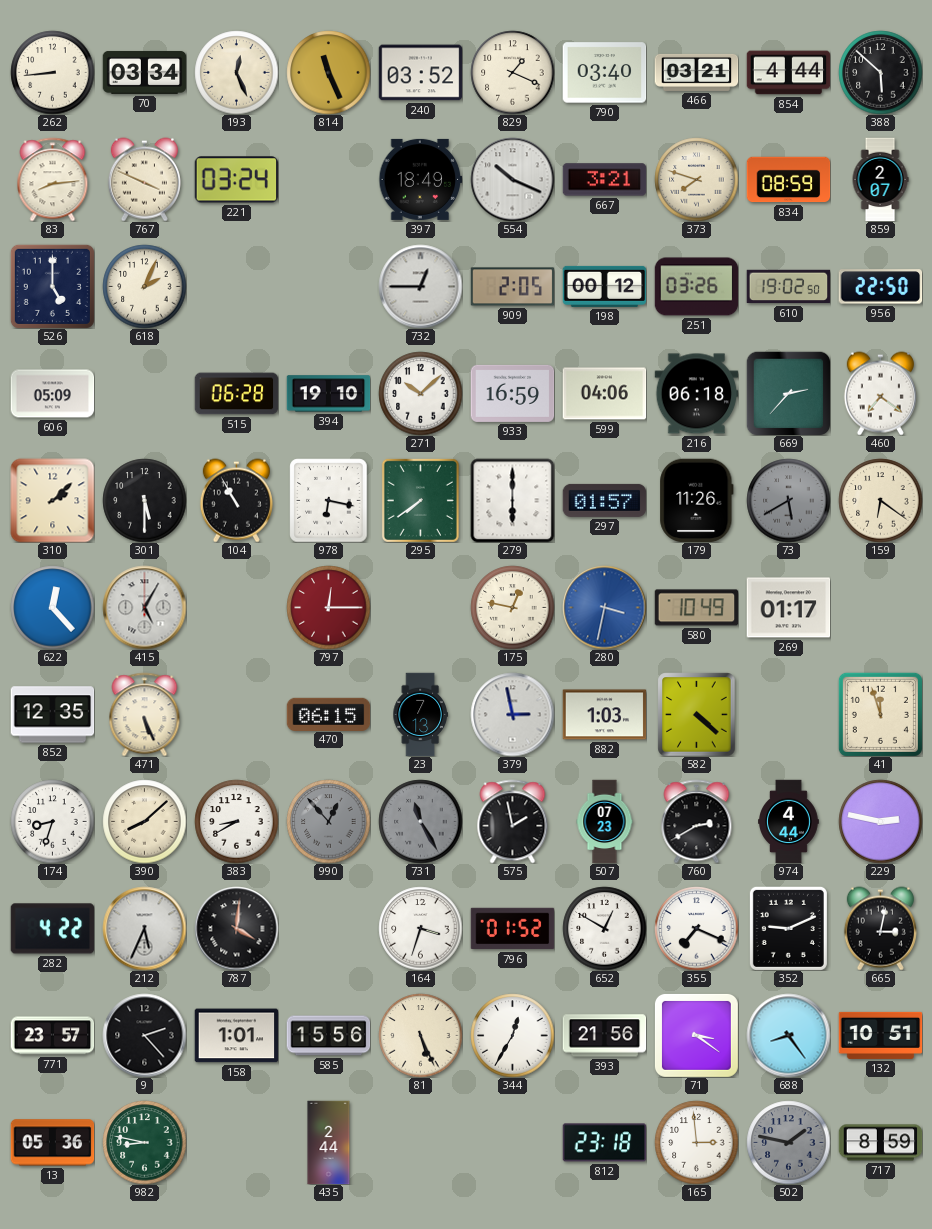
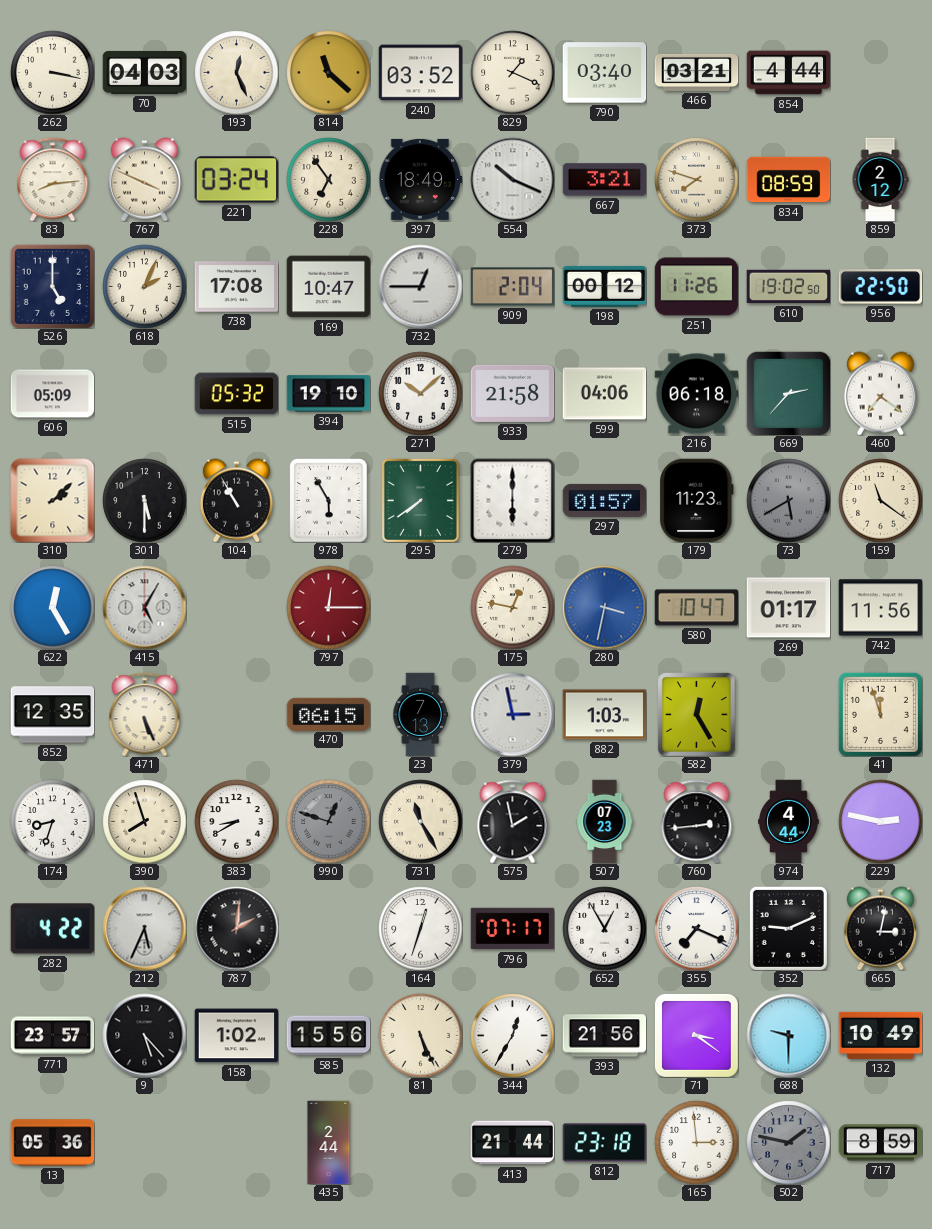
262: 8:44 -> 3:17
70: 03:34 -> 04:03
814: 11:26 -> 11:22
388: 5:52 -> none
228: none -> 6:54
859: 2:07 -> 2:12
738: none -> 17:08
169: none -> 10:47
909: 2:05 -> 2:04
251: 03:26 -> 11:26
515: 06:28 -> 05:32
933: 16:59 -> 21:58
978: 6:17 -> 5:55
179: 11:26 -> 11:23
159: 6:21 -> 11:21
622: 12:23 -> 12:25
580: 10:49 -> 10:47
742: none -> 11:56
582: 4:22 -> 12:25
390: 8:08 -> 7:57
990: 12:53 -> 12:48
731 dial: grey -> cream
760: 2:40 -> 2:44
787: 4:01 -> 2:01
164: 3:33 -> 12:33
796: 01:52 -> 07:17
652: 12:50 -> 12:55
9: 2:23 -> 5:23
158: 1:01 -> 1:02
688: 8:24 -> 9:30
132: 10:51 -> 10:49
982: 8:47 -> none
413: none -> 21:44
